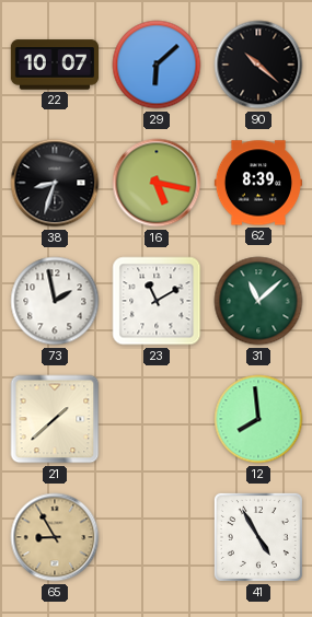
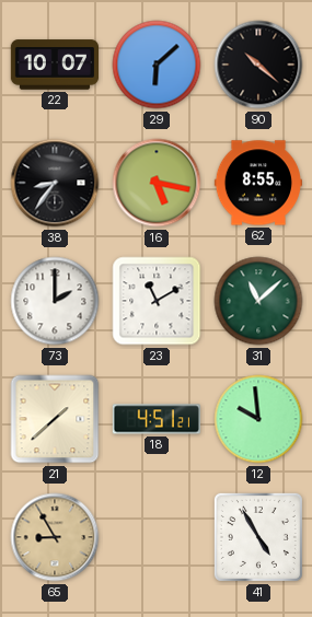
38: 8:33 -> 8:36
62: 8:39 -> 8:55
73: 1:58 -> 2:00
18: none -> 4:51
12: 7:59 -> 9:59
